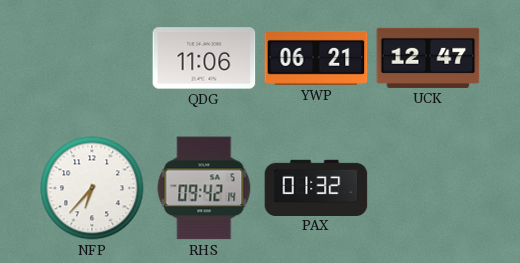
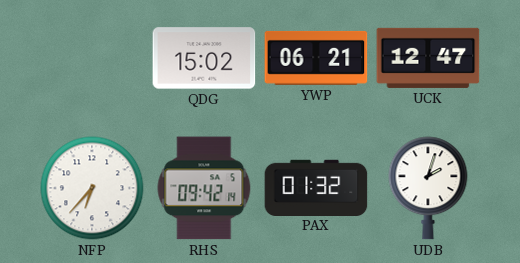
QDG: 11:06 -> 15:02
UDB: none -> 2:03
